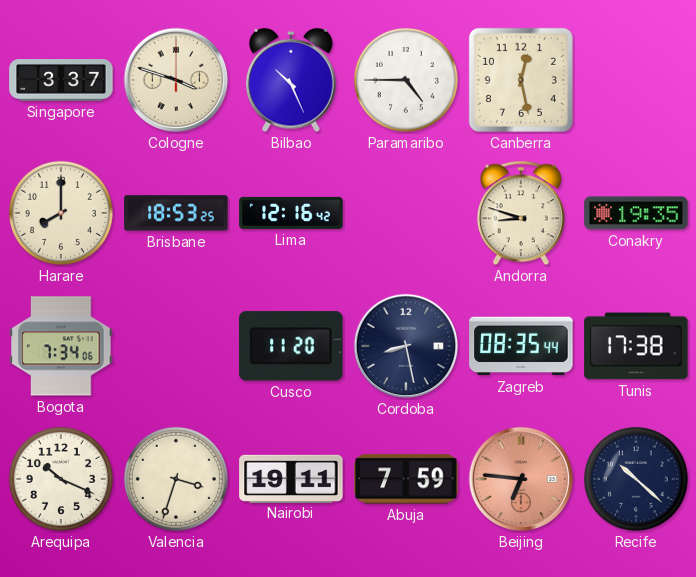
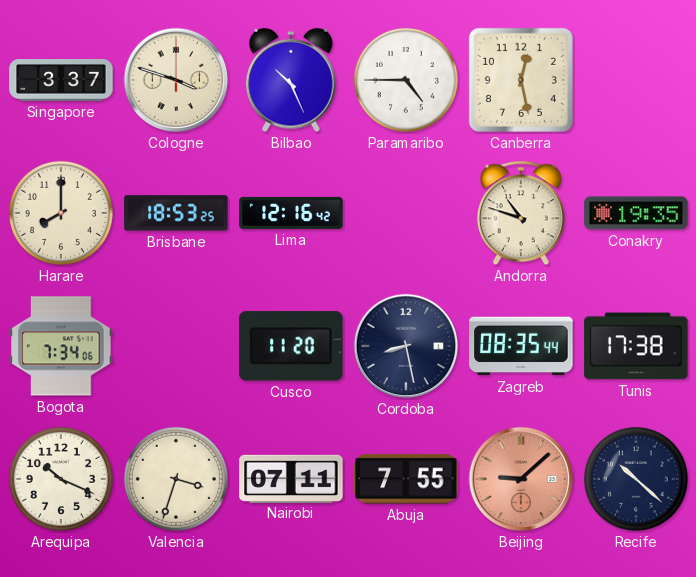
Andorra: 8:48 -> 10:48
Nairobi: 19:11 -> 07:11
Abuja: 7:59 -> 7:55
Beijing: 6:46 -> 9:08
